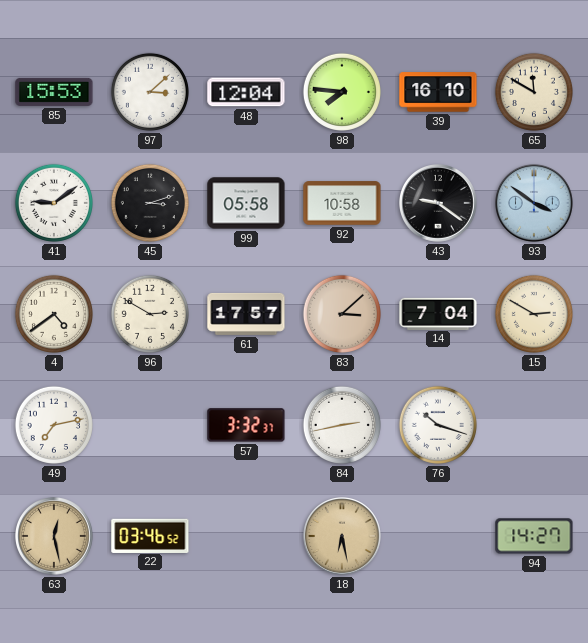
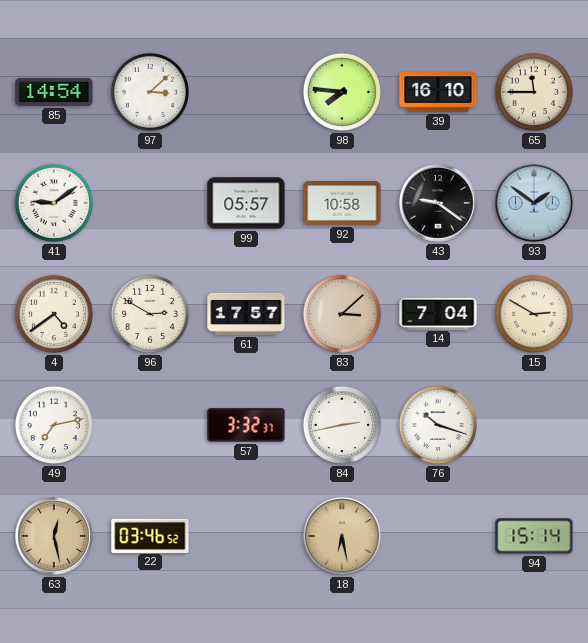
85: 15:53 -> 14:54
48: 12:04 -> none
65: 11:50 -> 11:45
45: 3:12 -> none
99: 05:58 -> 05:57
93: 3:51 -> 1:51
94: 14:27 -> 15:14
